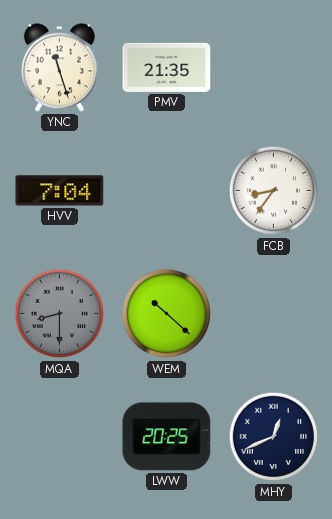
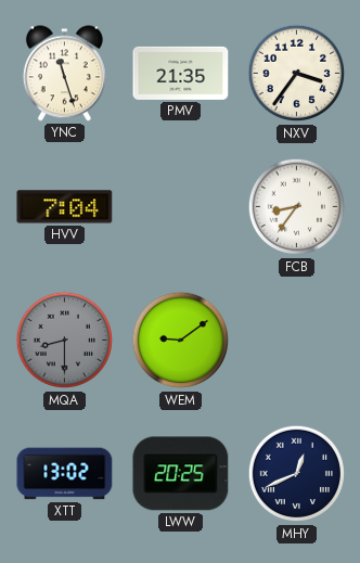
NXV: none -> 3:36
WEM: 10:22 -> 9:09
XTT: none -> 13:02
